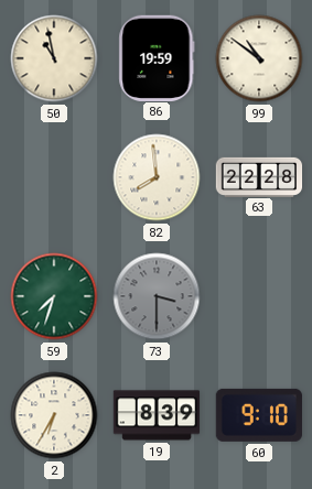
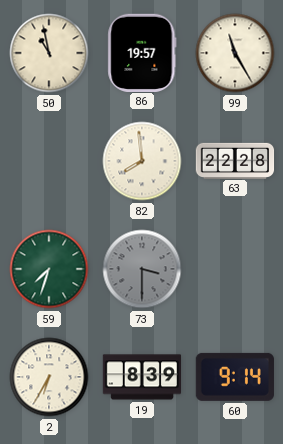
86: 19:59 -> 19:57
99: 10:51 -> 11:25
60: 9:10 -> 9:14
